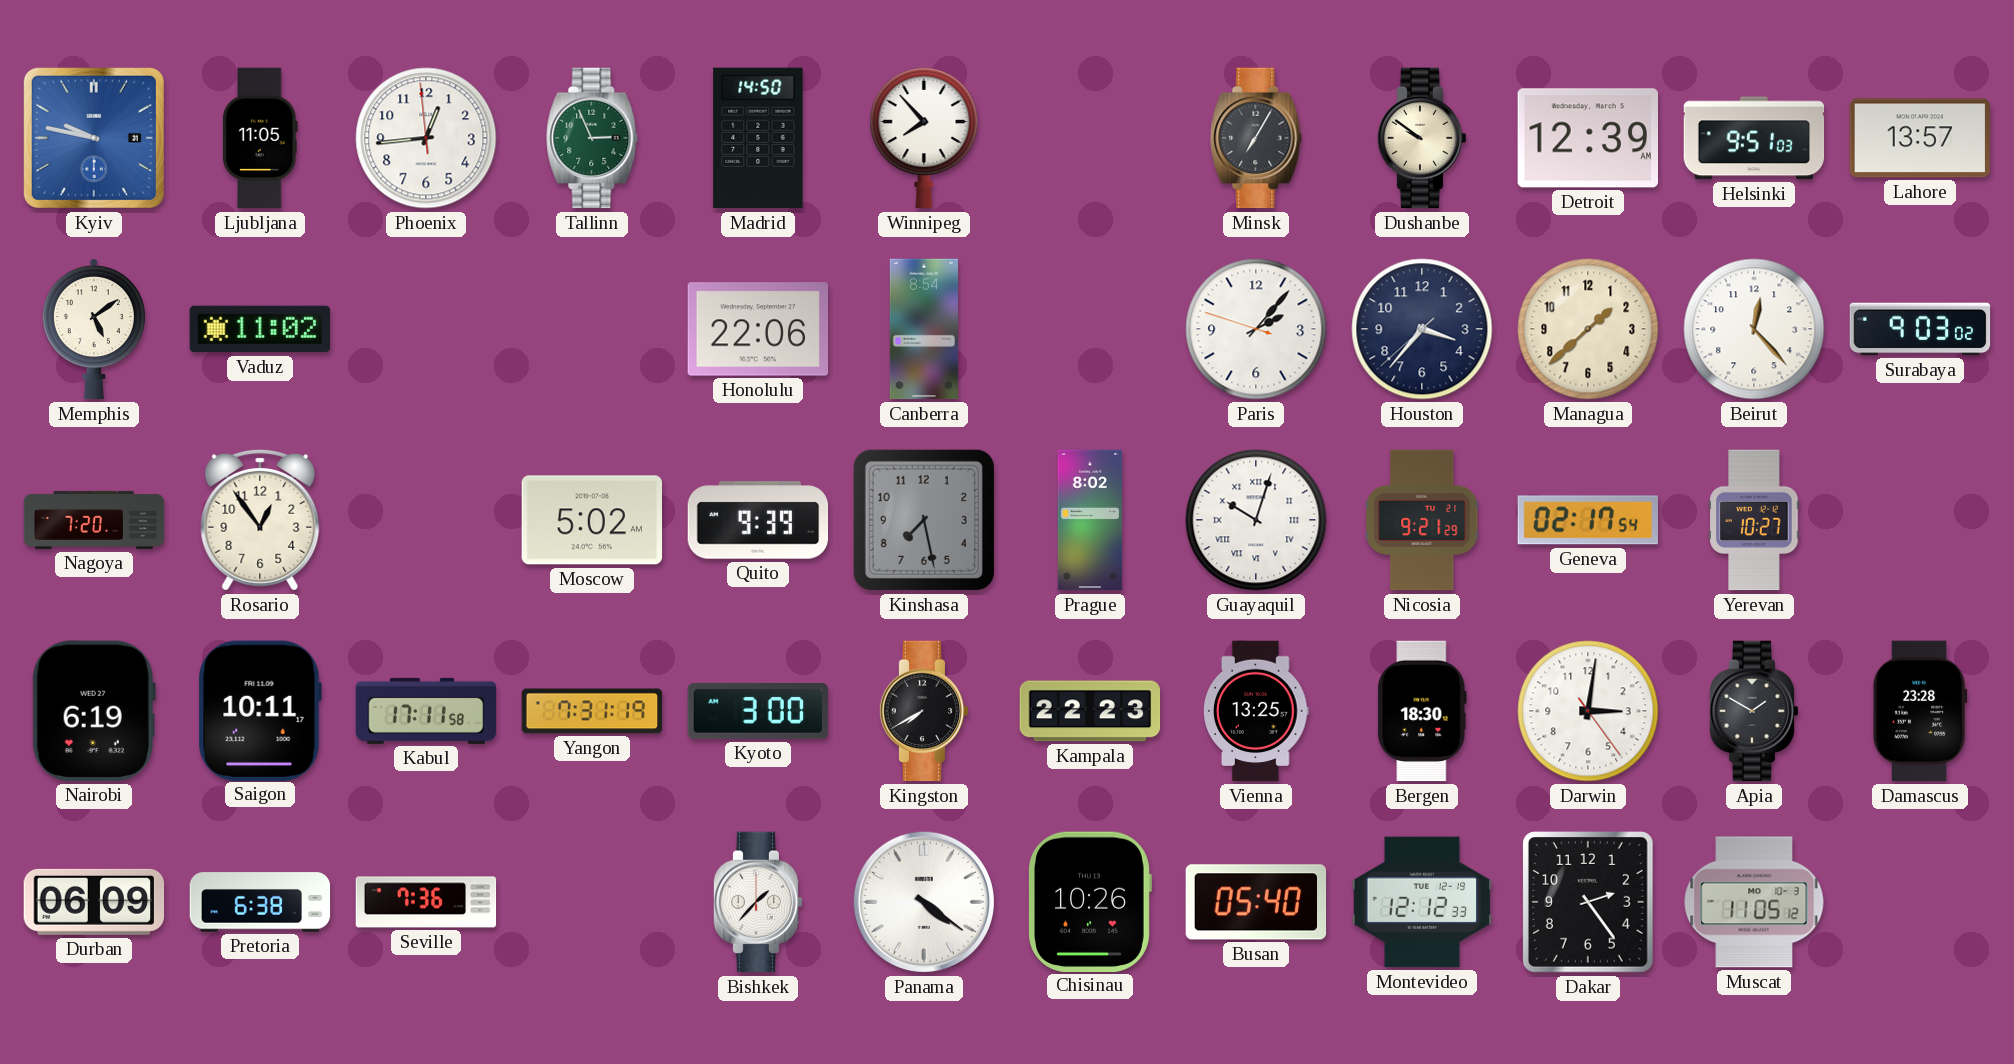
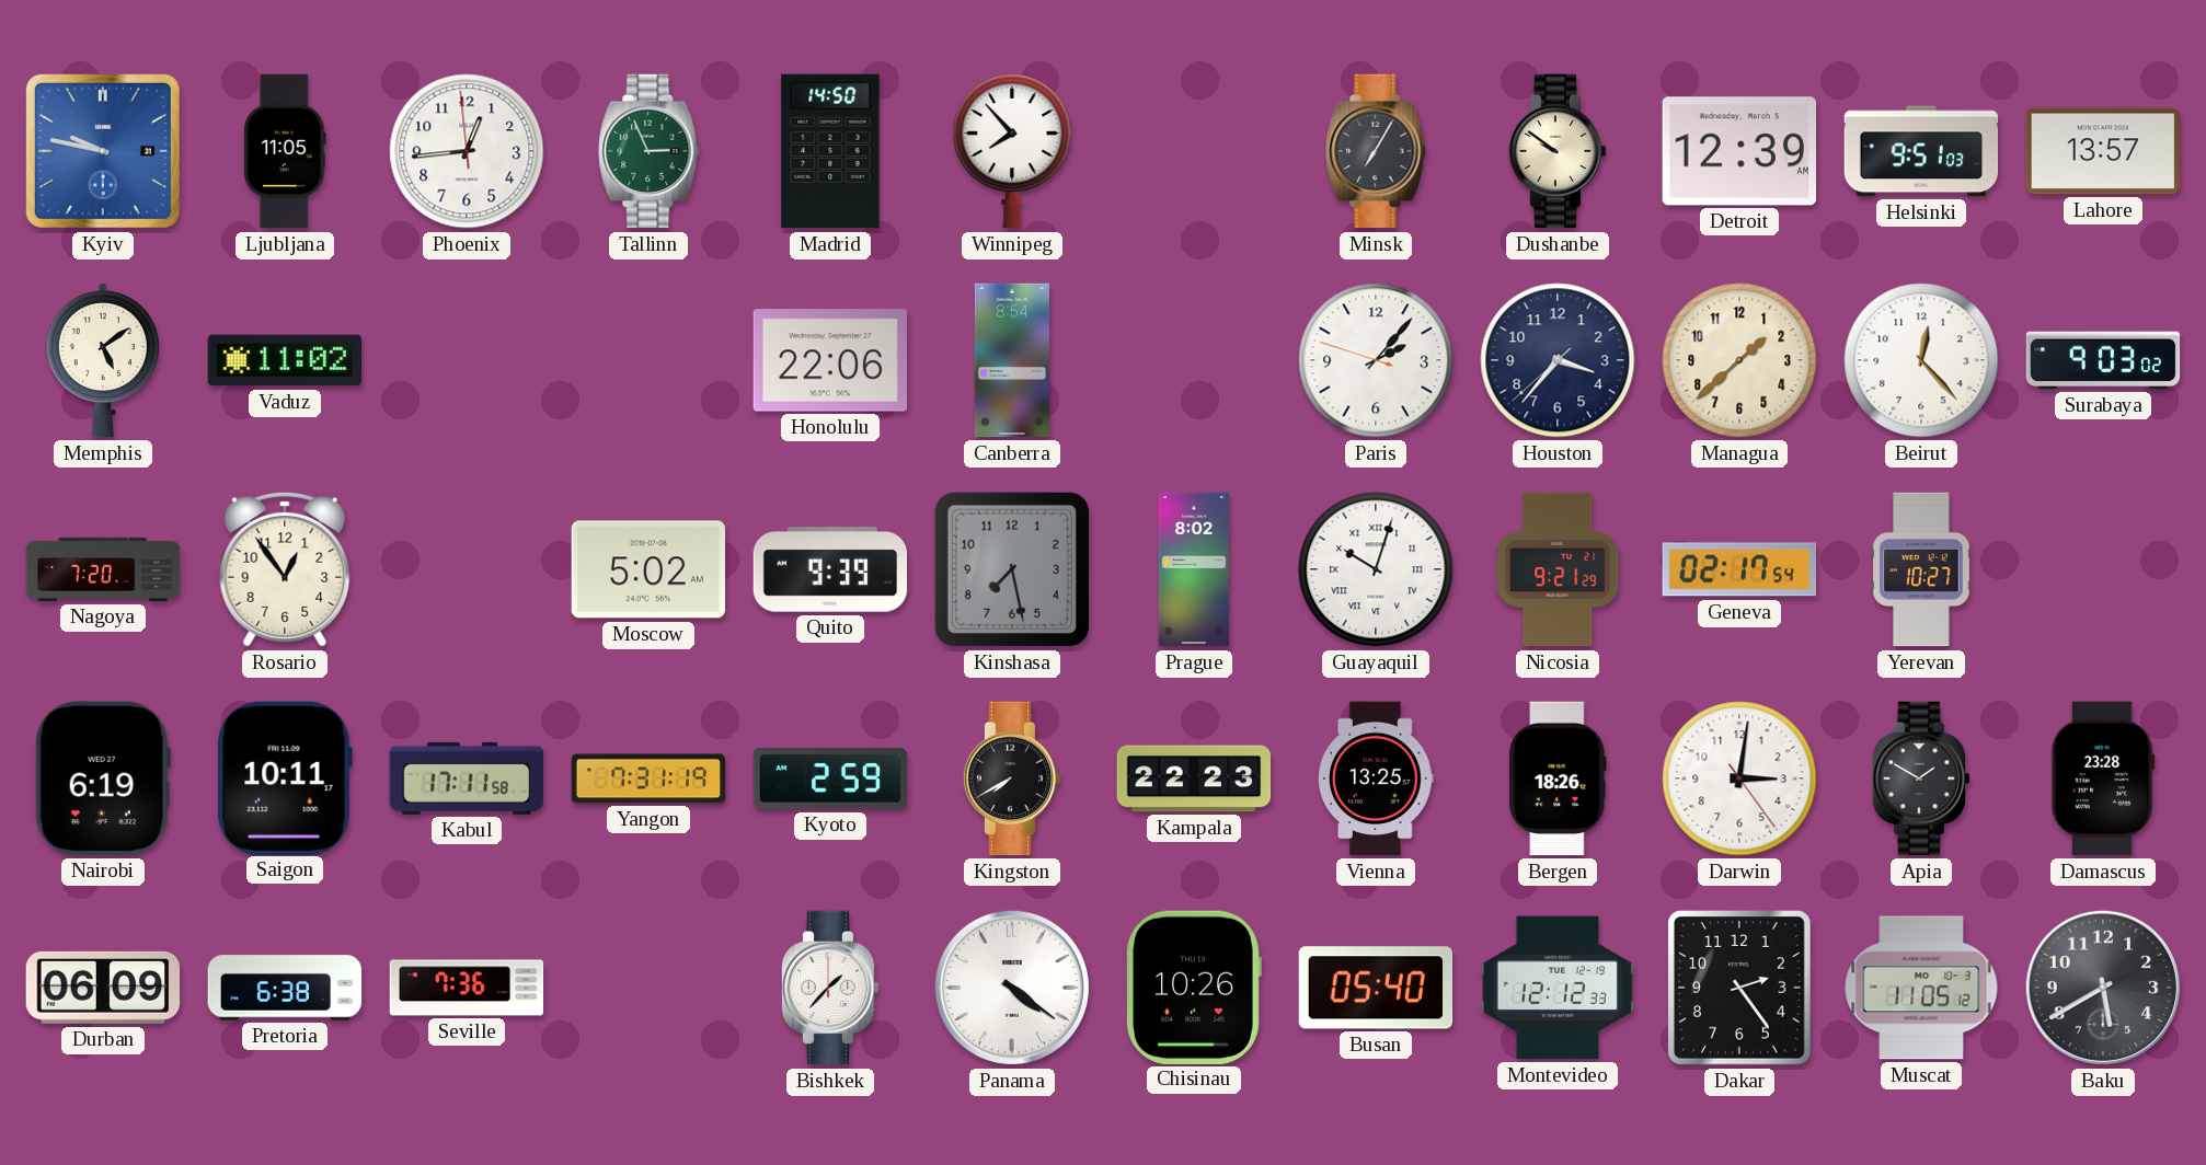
Kyoto: 3:00 -> 2:59
Bergen: 18:30 -> 18:26
Baku: none -> 5:40
